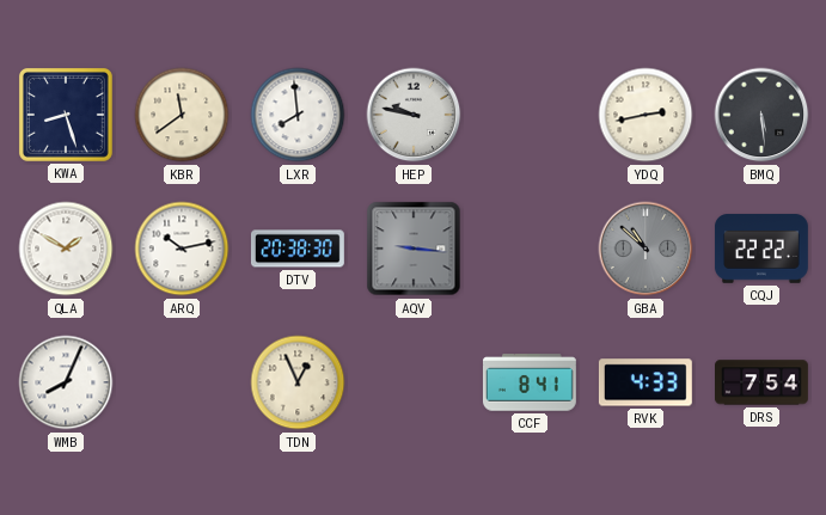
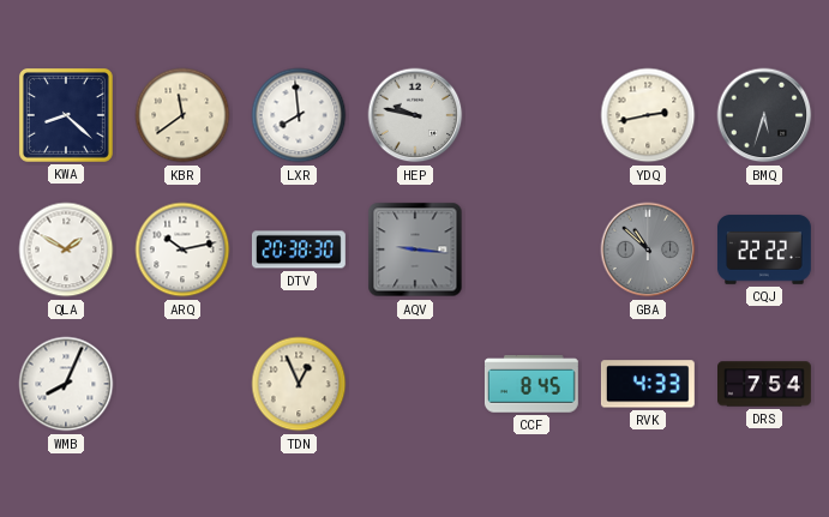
KWA: 8:27 -> 8:22
BMQ: 5:29 -> 5:33
CCF: 8:41 -> 8:45
